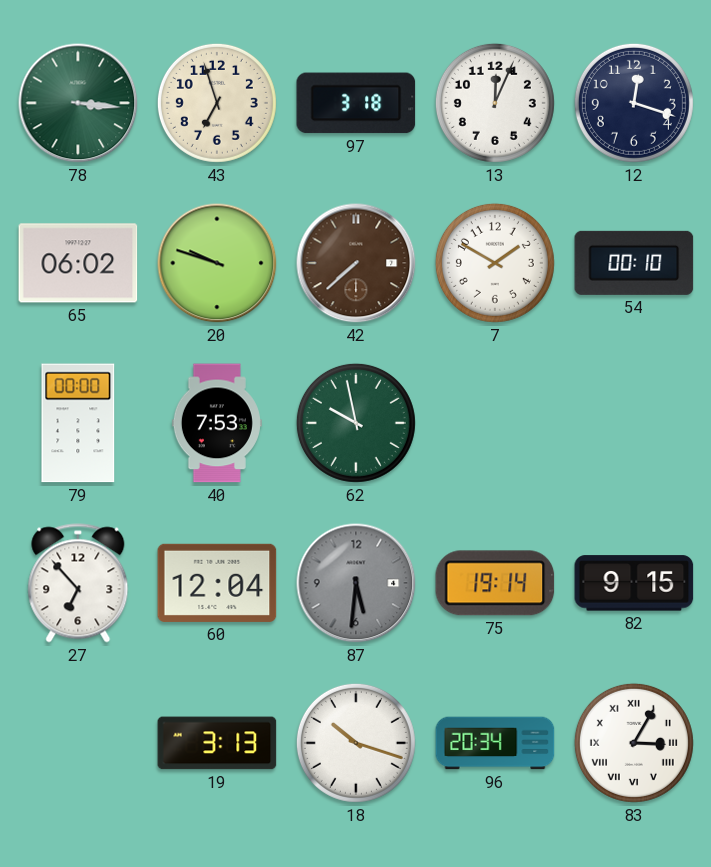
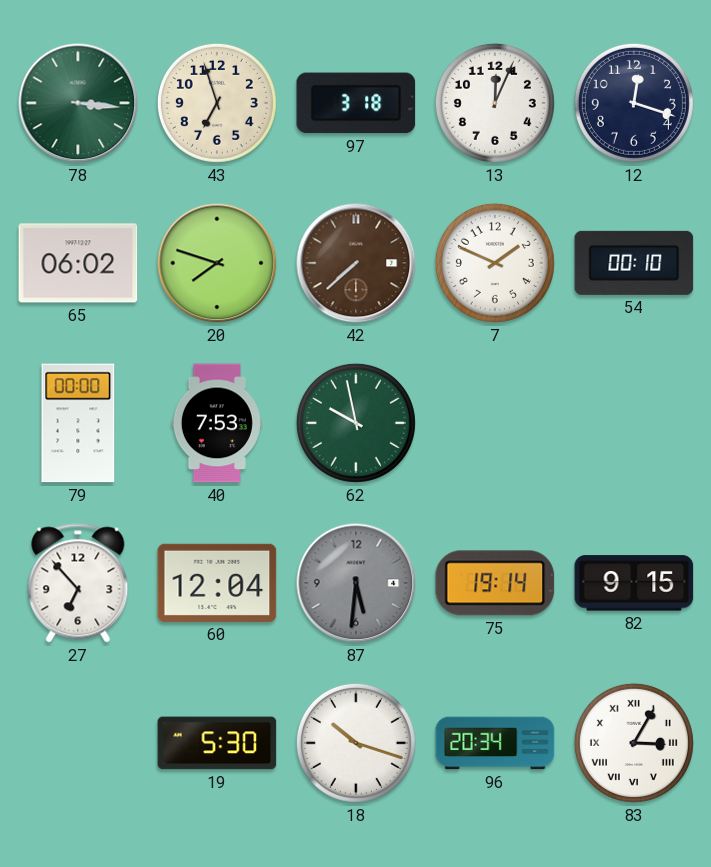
20: 9:48 -> 7:48
7: 1:50 -> 1:49
19: 3:13 -> 5:30
